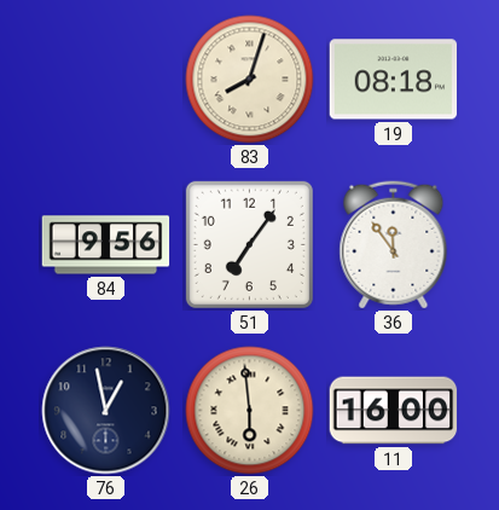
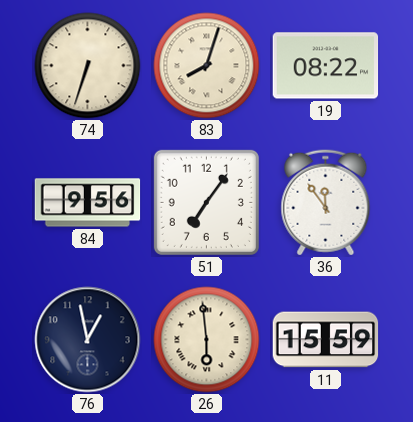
74: none -> 6:33
19: 08:18 -> 08:22
11: 16:00 -> 15:59
